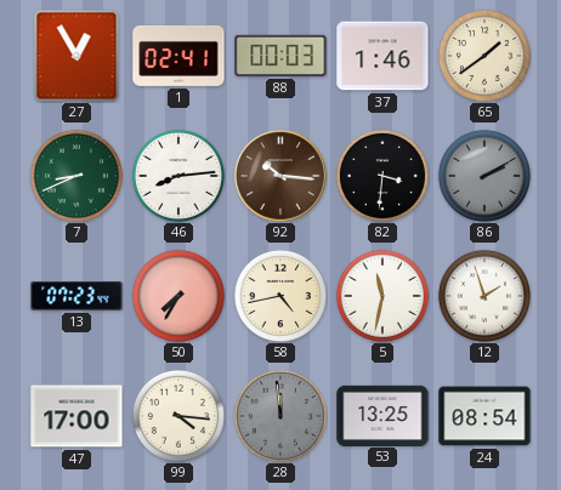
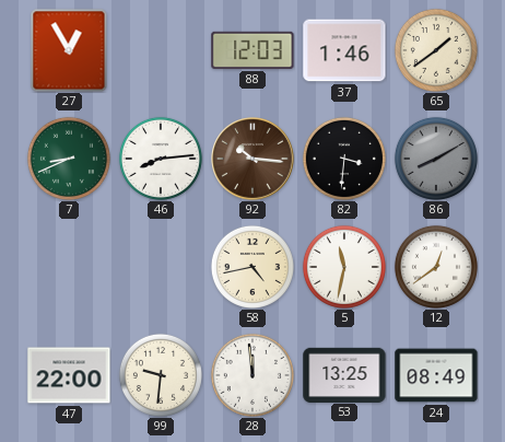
1: 02:41 -> none
88: 00:03 -> 12:03
86: 2:10 -> 8:10
13: 07:23 -> none
50: 7:35 -> none
12: 1:57 -> 12:39
47: 17:00 -> 22:00
99: 4:16 -> 9:31
28 dial: grey -> white
24: 08:54 -> 08:49
